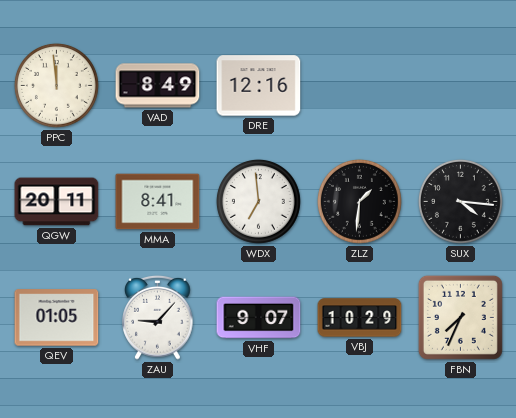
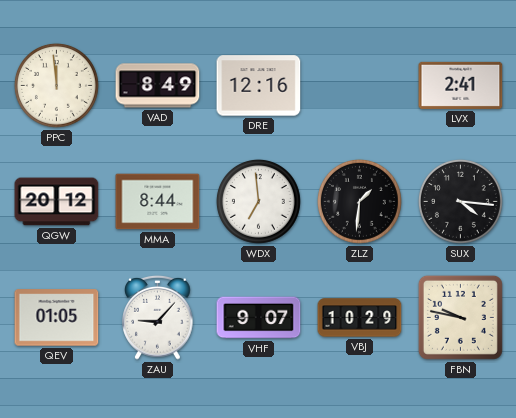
LVX: none -> 2:41
QGW: 20:11 -> 20:12
MMA: 8:41 -> 8:44
FBN: 7:34 -> 9:47
